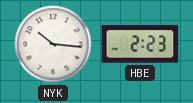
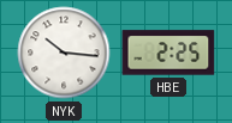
HBE: 2:23 -> 2:25
